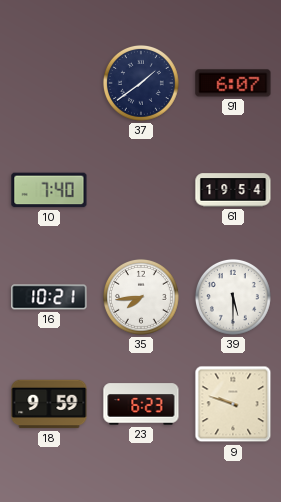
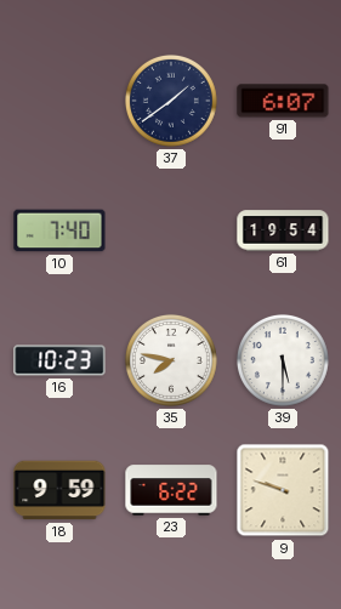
16: 10:21 -> 10:23
35: 7:44 -> 7:47
23: 6:23 -> 6:22
